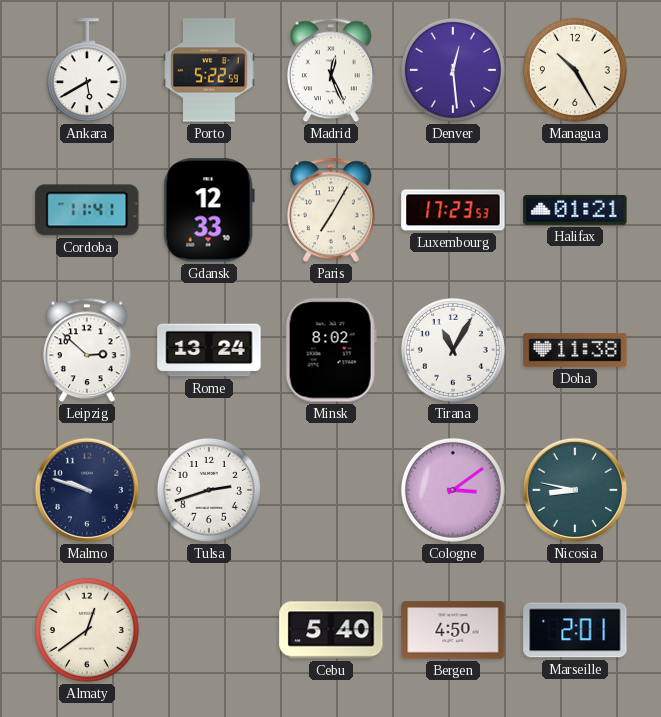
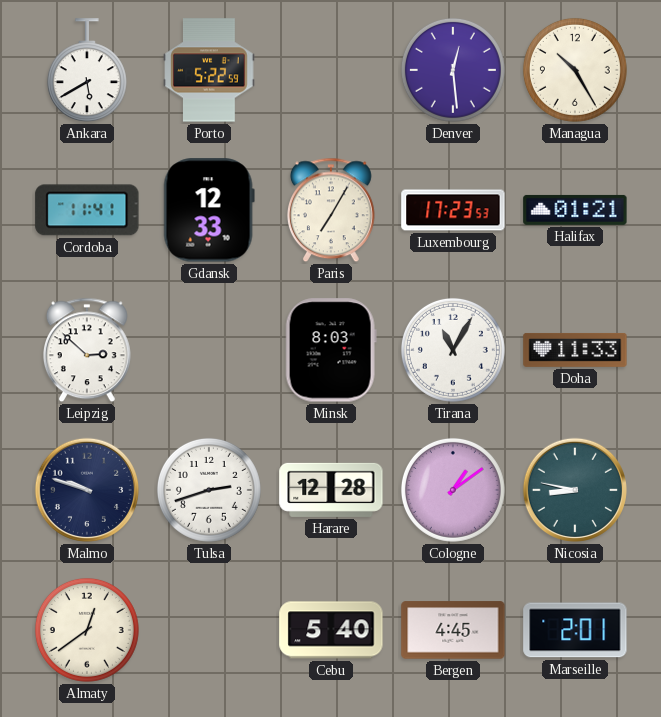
Madrid: 12:26 -> none
Rome: 13:24 -> none
Minsk: 8:02 -> 8:03
Doha: 11:38 -> 11:33
Harare: none -> 12:28
Cologne: 3:09 -> 1:09
Bergen: 4:50 -> 4:45
